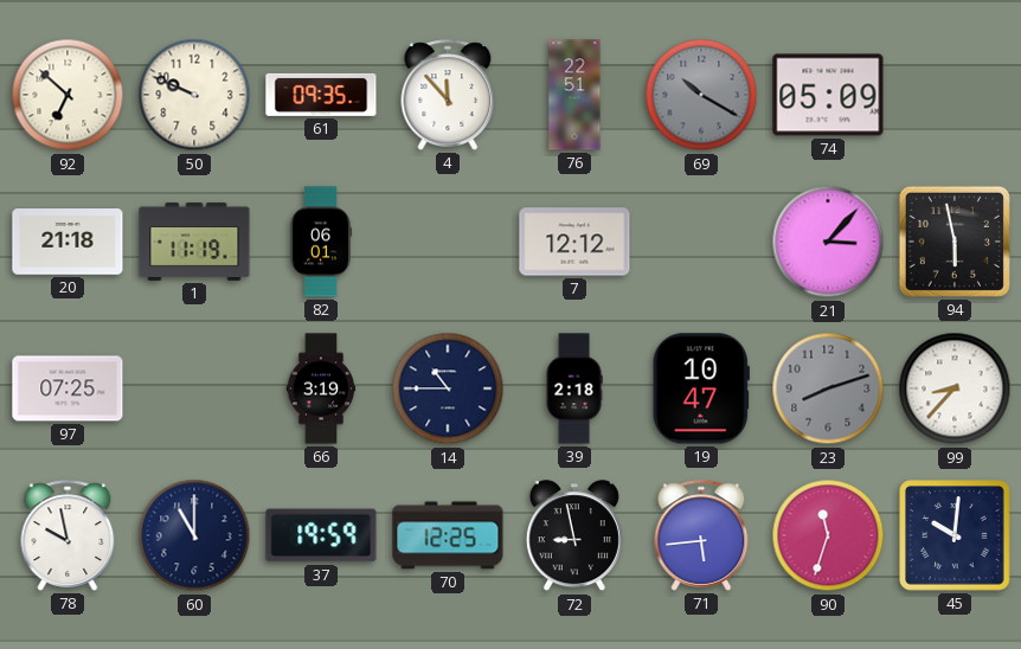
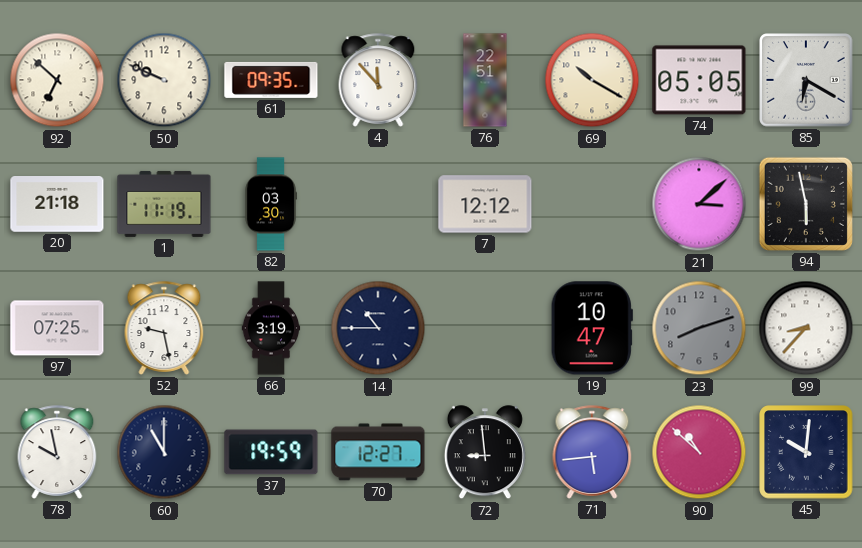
69 dial: grey -> cream
74: 05:09 -> 05:05
85: none -> 6:20
82: 06:01 -> 03:30
21: 3:07 -> 3:08
52: none -> 9:28
39: 2:18 -> none
70: 12:25 -> 12:27
72: 8:58 -> 8:59
90: 11:33 -> 10:52
